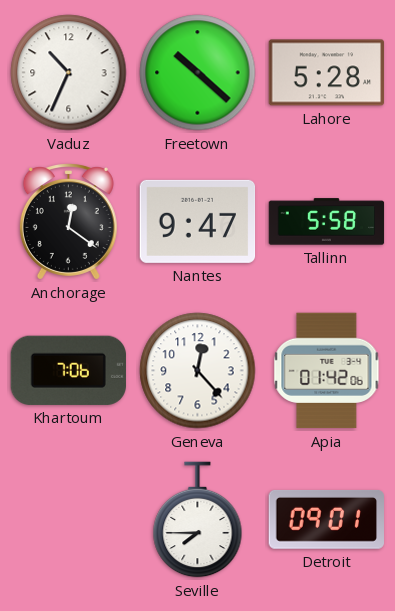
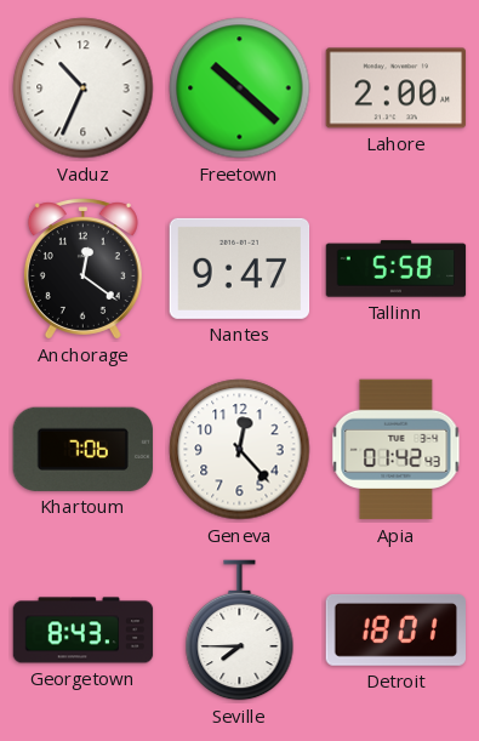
Lahore: 5:28 -> 2:00
Apia: 01:42:06 -> 01:42:43
Georgetown: none -> 8:43
Detroit: 09:01 -> 18:01
